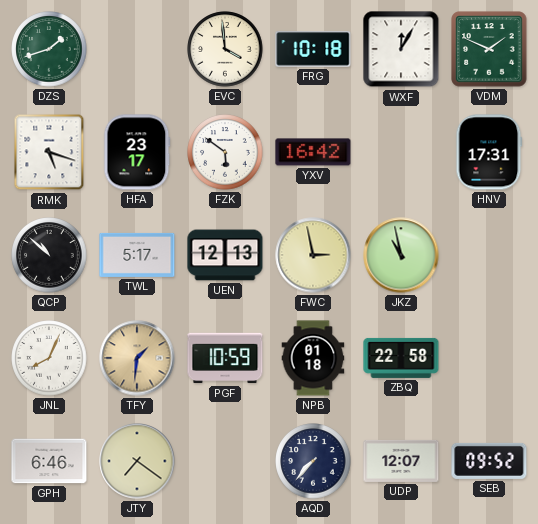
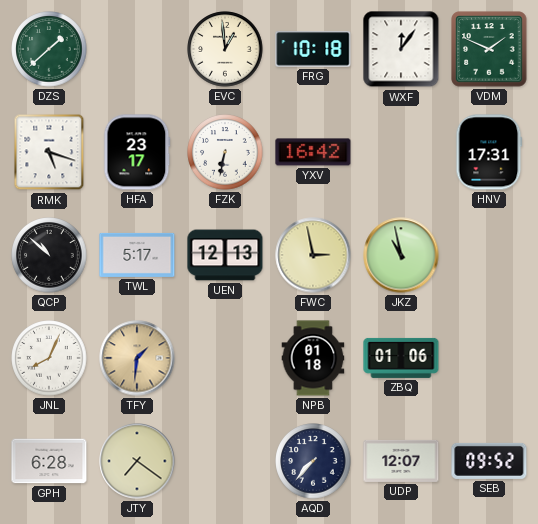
DZS: 1:42 -> 1:38
EVC: 3:59 -> 12:59
WXF: 12:05 -> 12:06
FZK: 5:51 -> 6:32
PGF: 10:59 -> none
ZBQ: 22:58 -> 01:06
GPH: 6:46 -> 6:28
